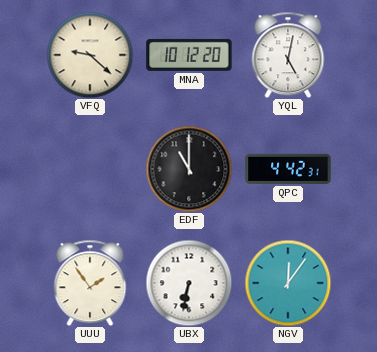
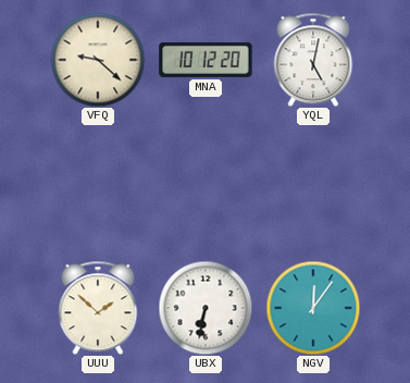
EDF: 11:00 -> none
QPC: 4:42 -> none
UUU: 1:54 -> 1:52
